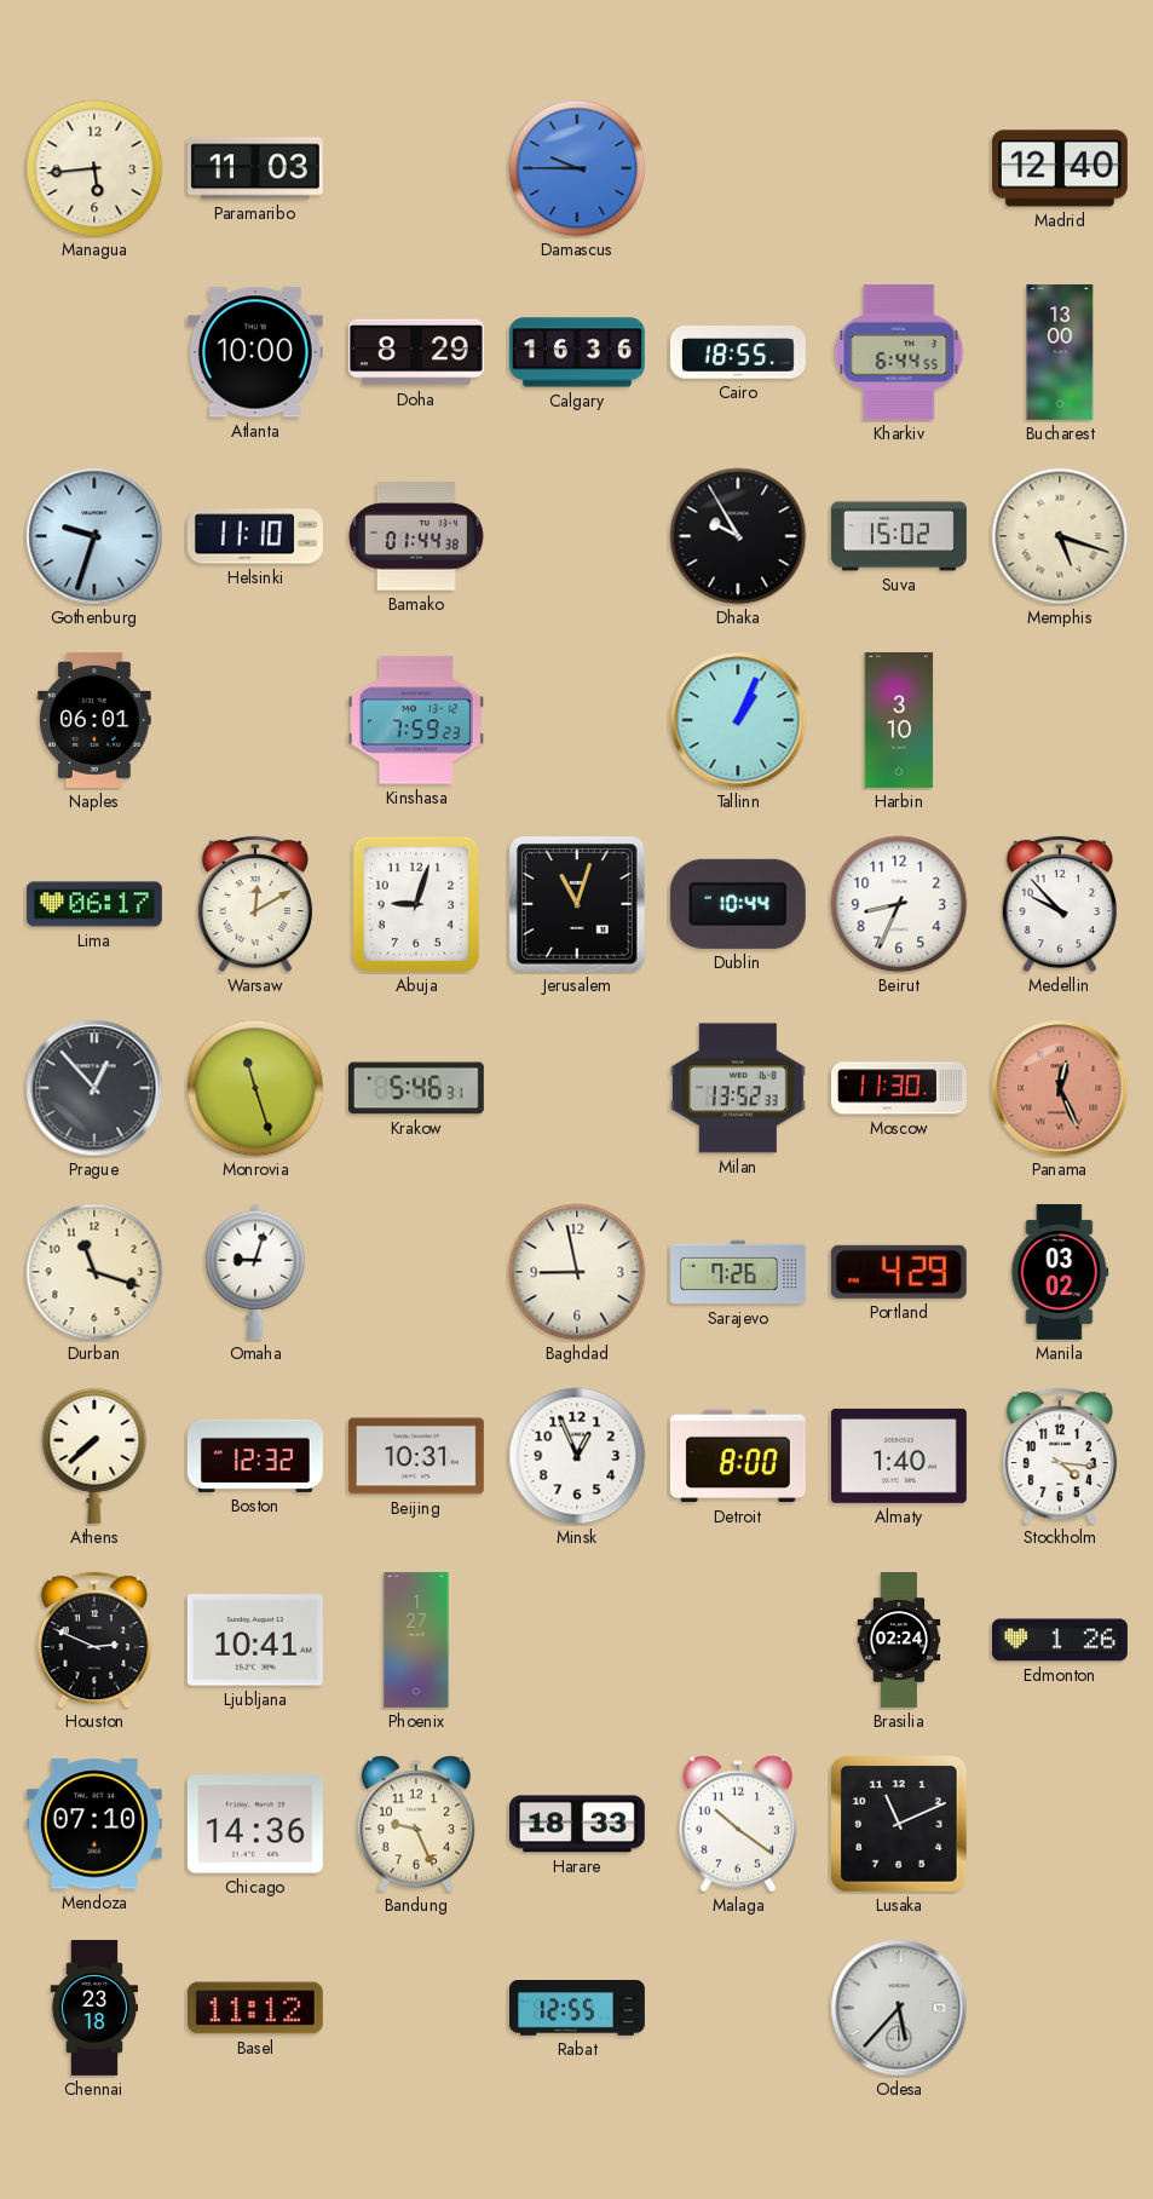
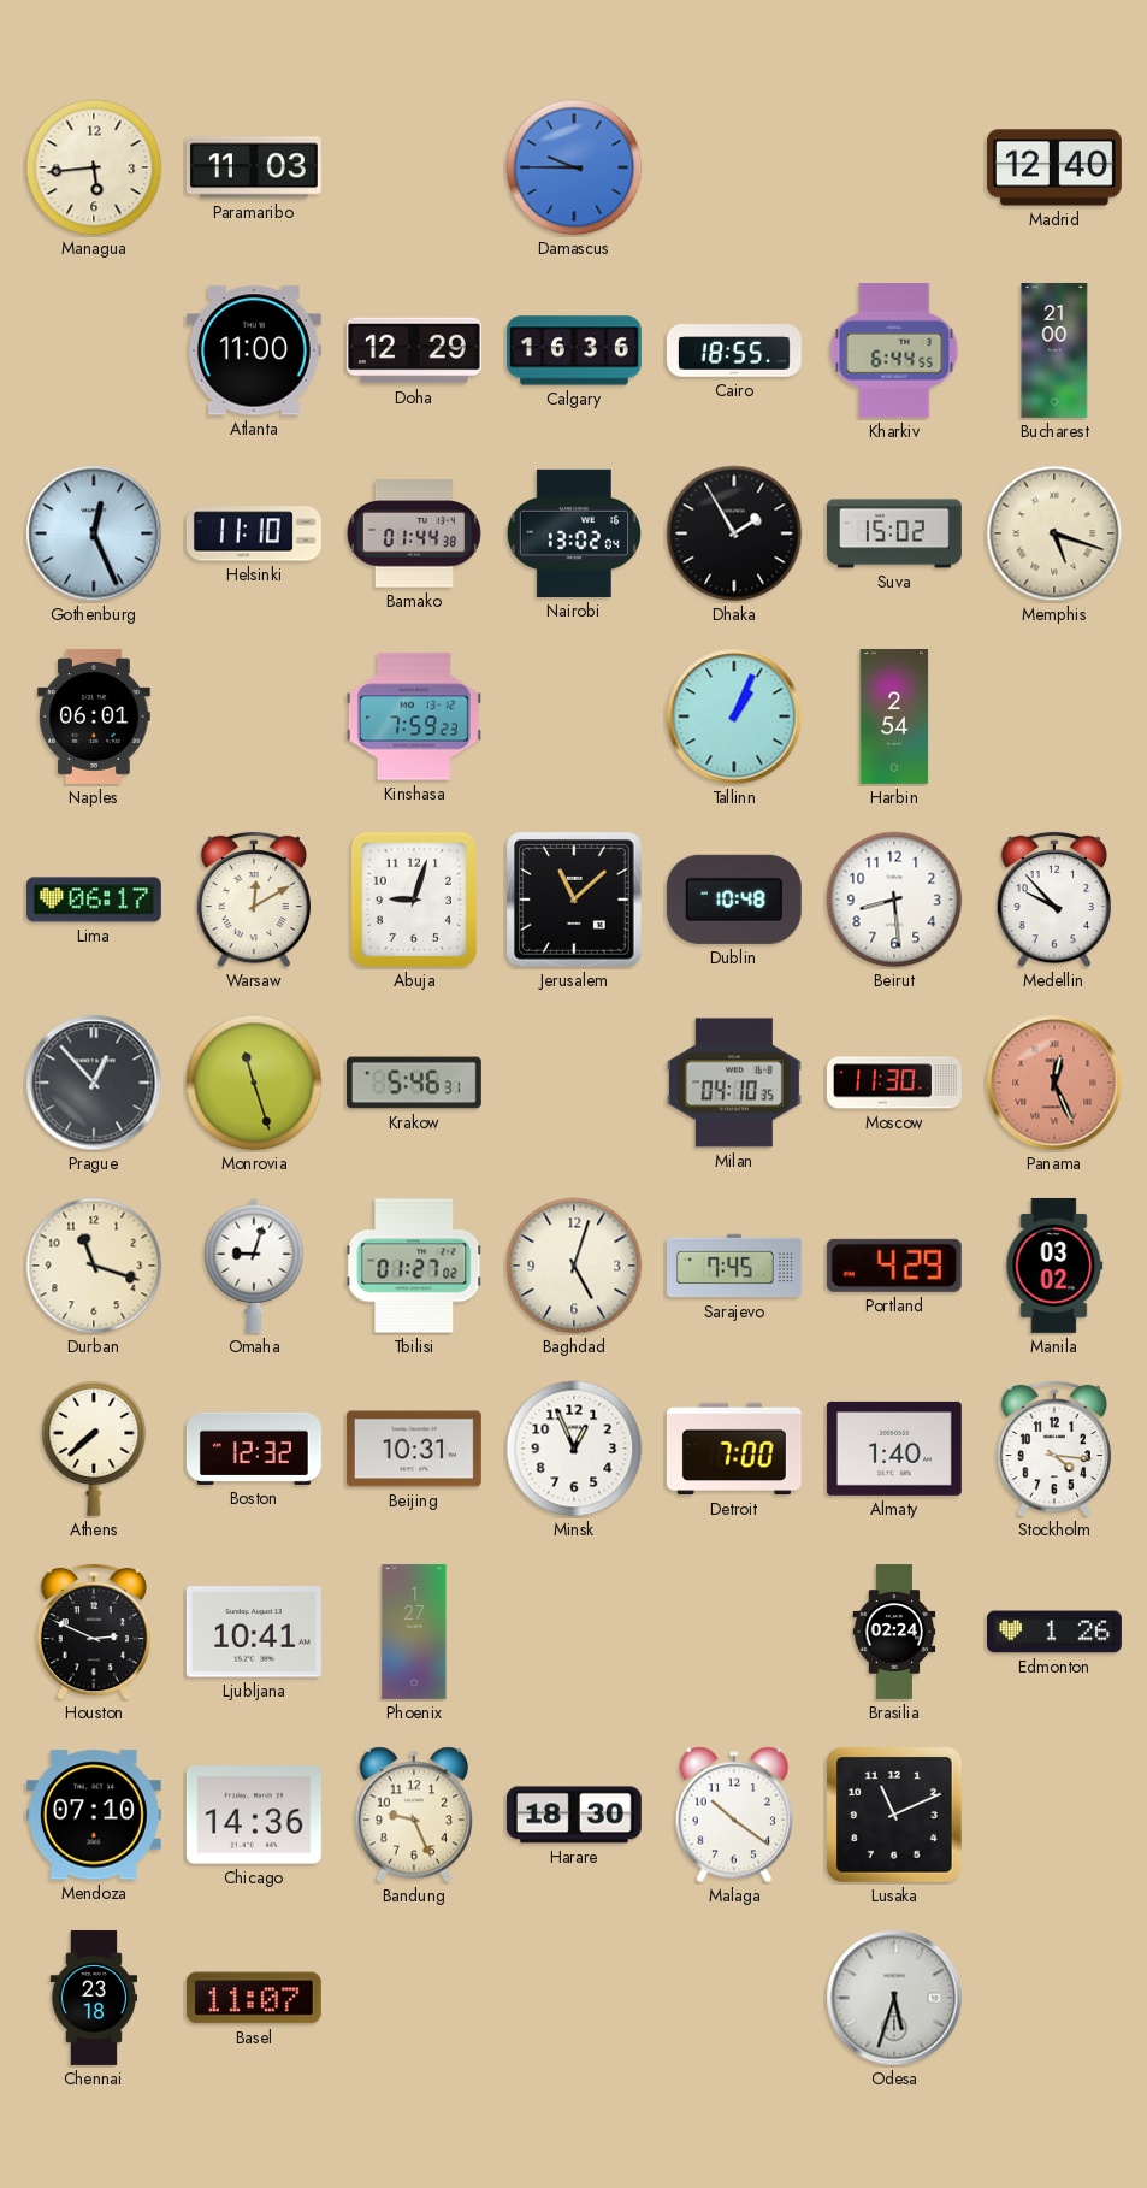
Atlanta: 10:00 -> 11:00
Doha: 8:29 -> 12:29
Bucharest: 13:00 -> 21:00
Gothenburg: 9:33 -> 12:26
Nairobi: none -> 13:02
Dhaka: 9:55 -> 1:55
Harbin: 3:10 -> 2:54
Jerusalem: 11:03 -> 11:08
Dublin: 10:44 -> 10:48
Beirut: 8:34 -> 8:29
Milan: 13:52 -> 04:10
Tbilisi: none -> 01:27
Baghdad: 8:58 -> 5:03
Sarajevo: 7:26 -> 7:45
Detroit: 8:00 -> 7:00
Harare: 18:33 -> 18:30
Basel: 11:12 -> 11:07
Rabat: 12:55 -> none
Odesa: 5:37 -> 5:33
